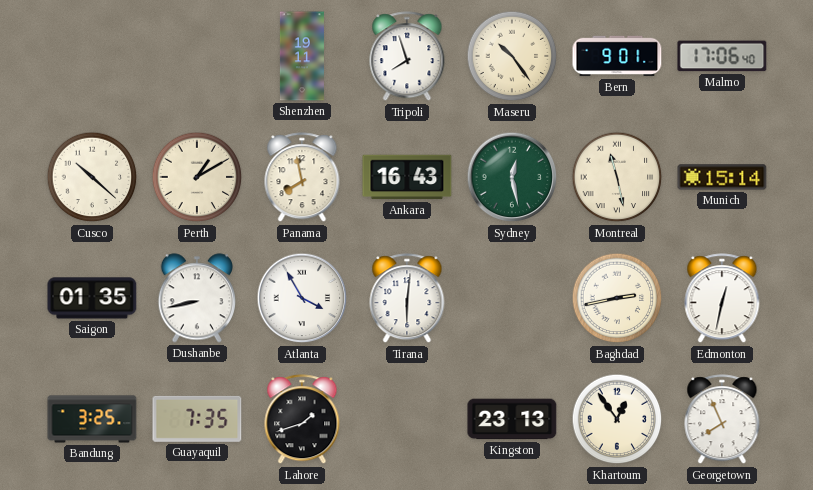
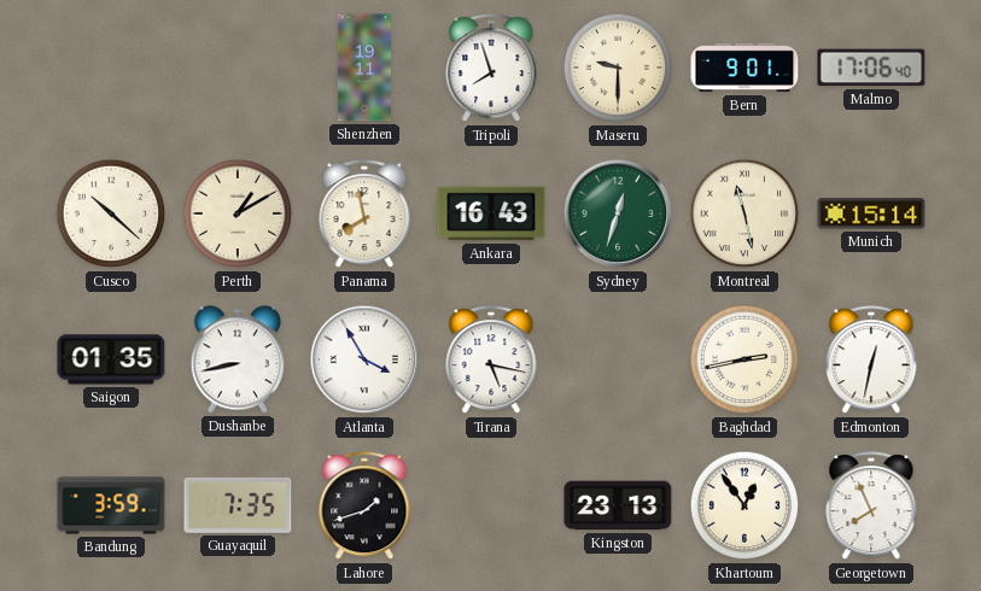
Maseru: 10:24 -> 9:30
Sydney: 12:28 -> 12:33
Tirana: 6:01 -> 5:17
Bandung: 3:25 -> 3:59
